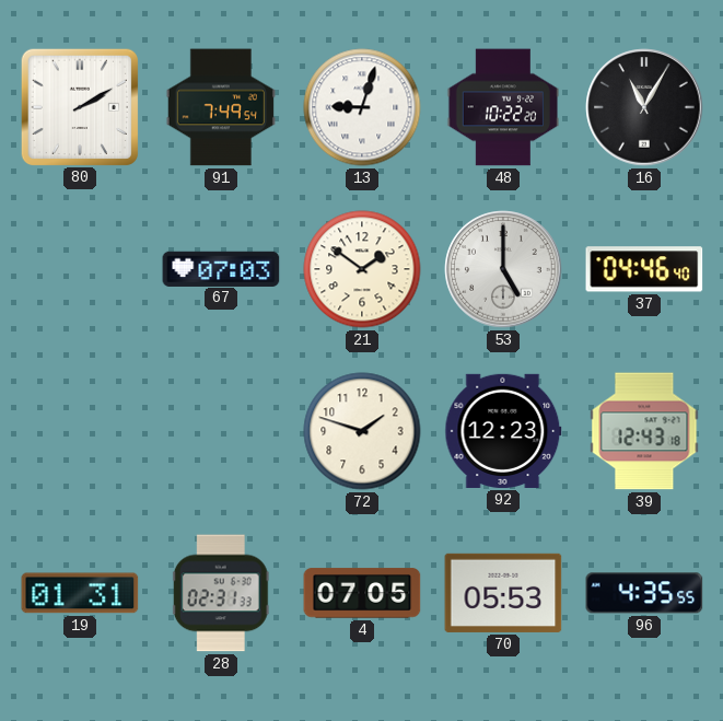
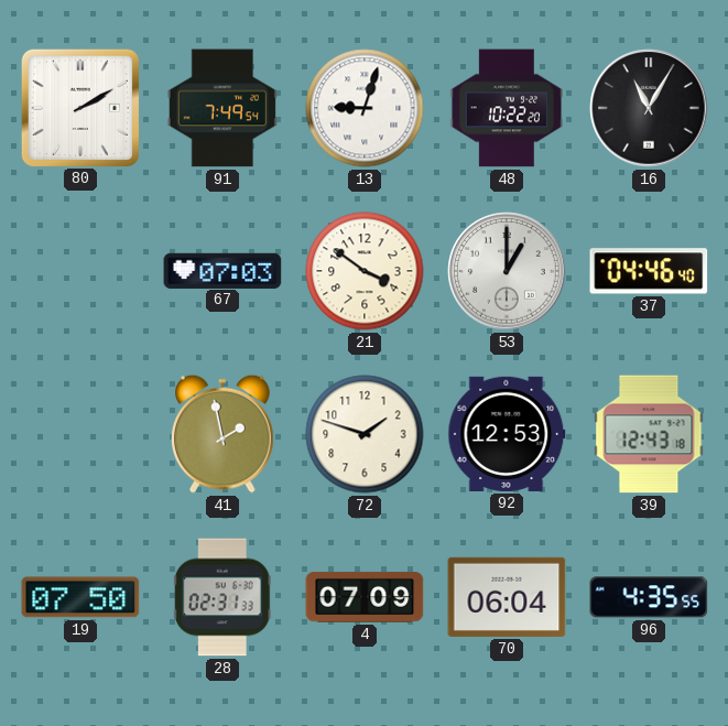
21: 1:51 -> 3:51
53: 5:00 -> 1:00
41: none -> 1:58
92: 12:23 -> 12:53
19: 01:31 -> 07:50
4: 07:05 -> 07:09
70: 05:53 -> 06:04
